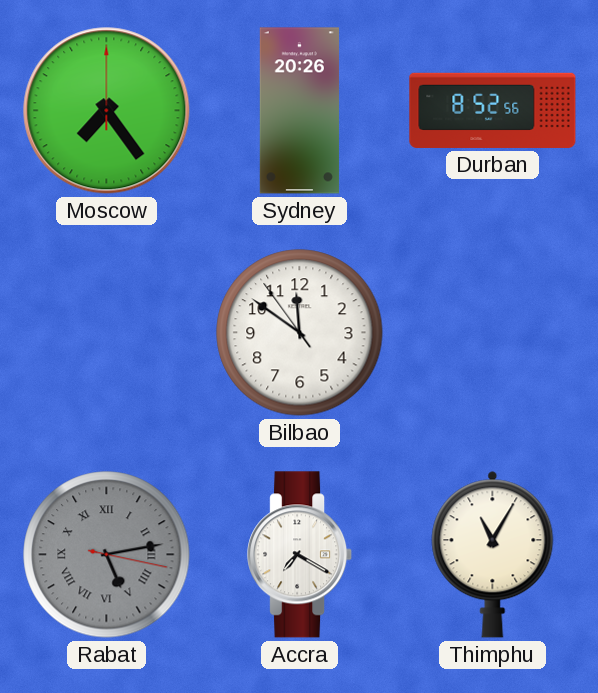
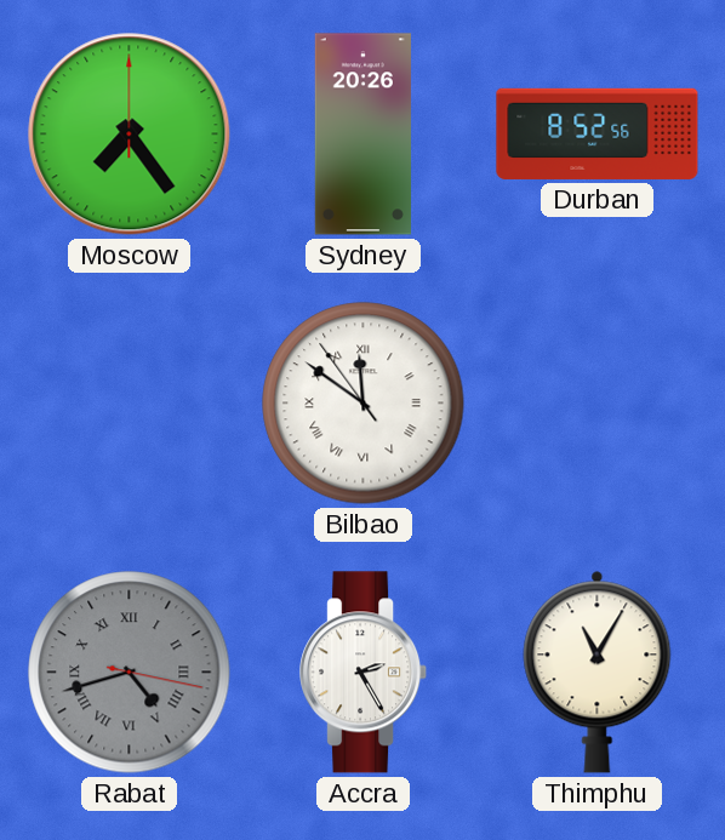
Bilbao numerals: Arabic -> Roman
Rabat: 5:13 -> 4:42
Accra: 7:20 -> 2:25
